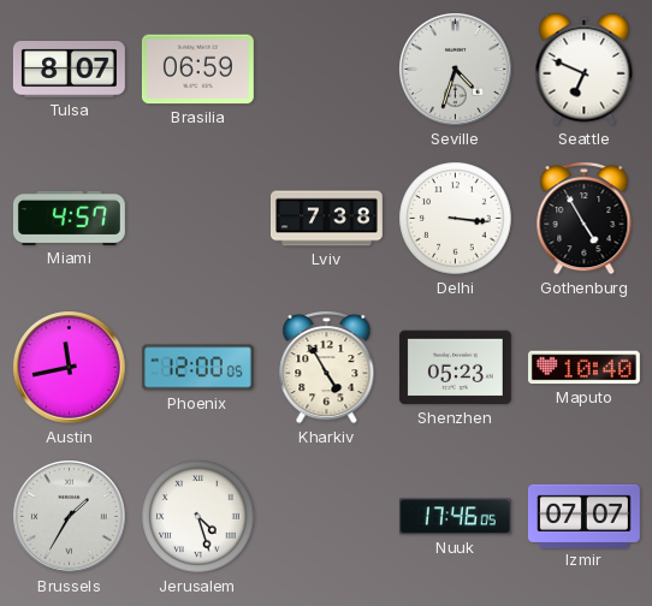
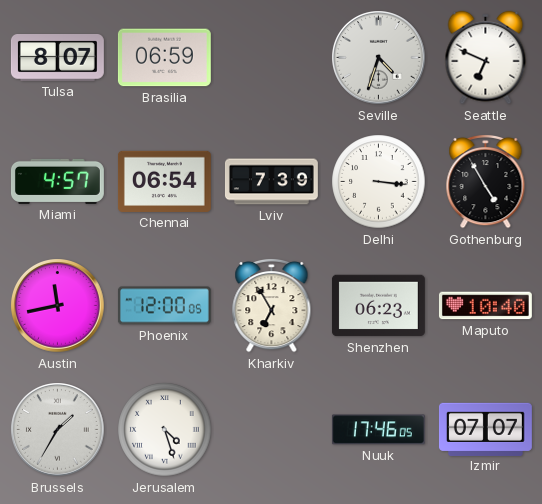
Chennai: none -> 06:54
Lviv: 7:38 -> 7:39
Kharkiv: 4:55 -> 6:55
Shenzhen: 05:23 -> 06:23
